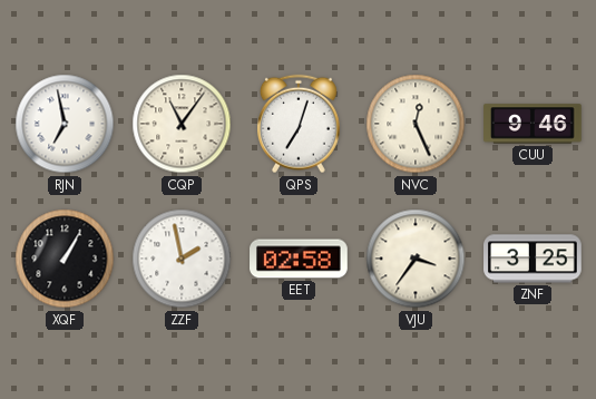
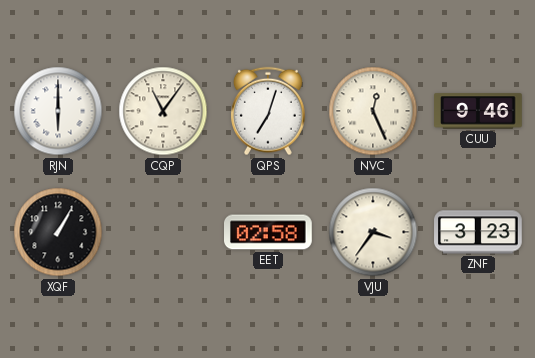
RJN: 6:58 -> 6:00
ZZF: 1:58 -> none
ZNF: 3:25 -> 3:23
